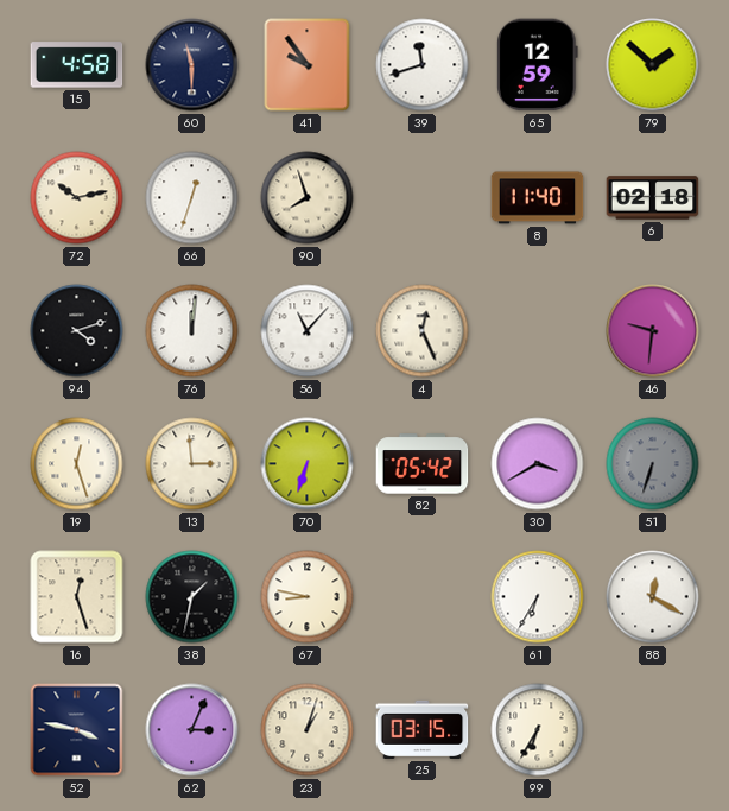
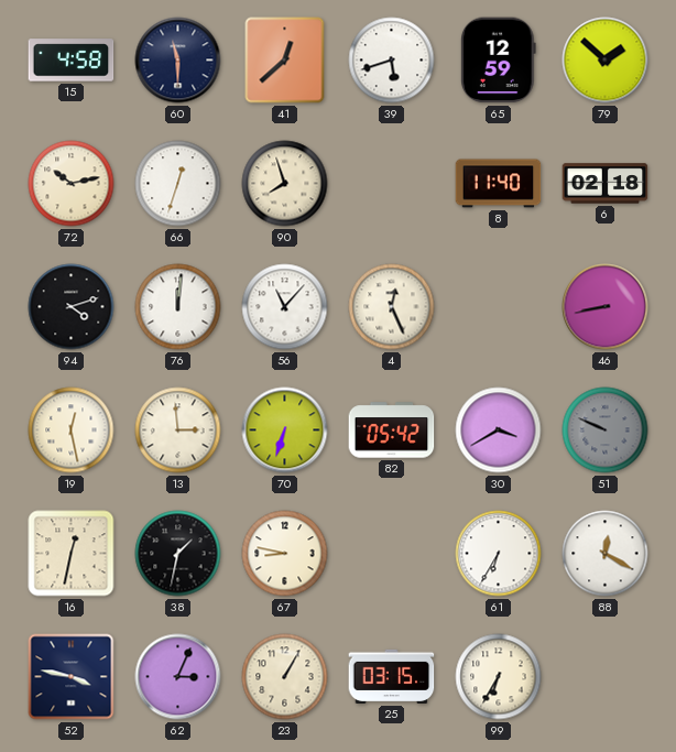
41: 9:54 -> 12:38
39: 11:42 -> 5:42
46: 9:31 -> 8:43
19: 12:27 -> 12:28
51: 6:33 -> 9:49
16: 12:27 -> 12:32
23: 1:03 -> 1:05
